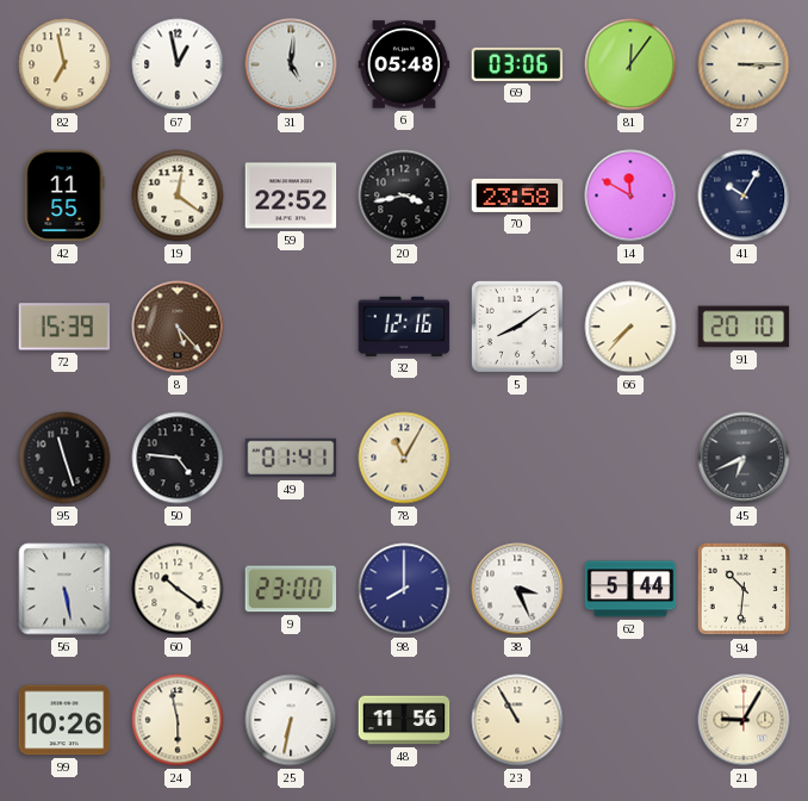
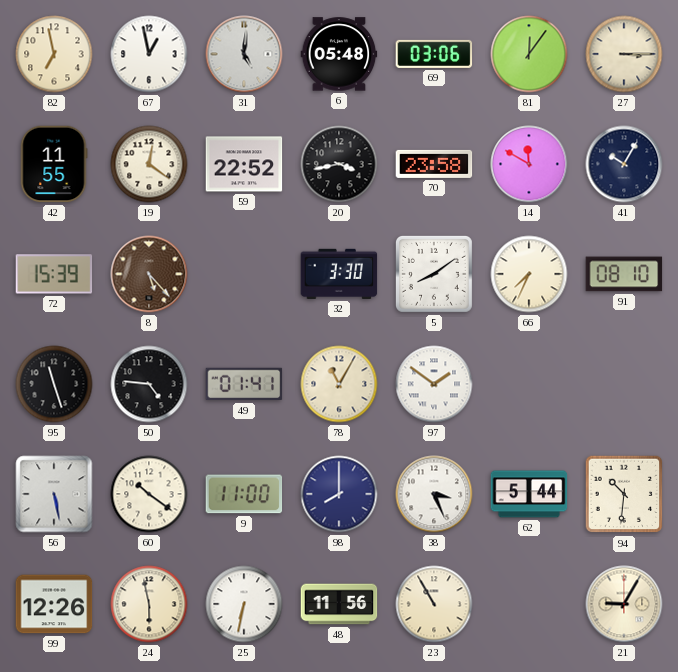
32: 12:16 -> 3:30
66: 7:37 -> 7:34
91: 20:10 -> 08:10
97: none -> 1:51
45: 6:41 -> none
9: 23:00 -> 11:00
99: 10:26 -> 12:26
